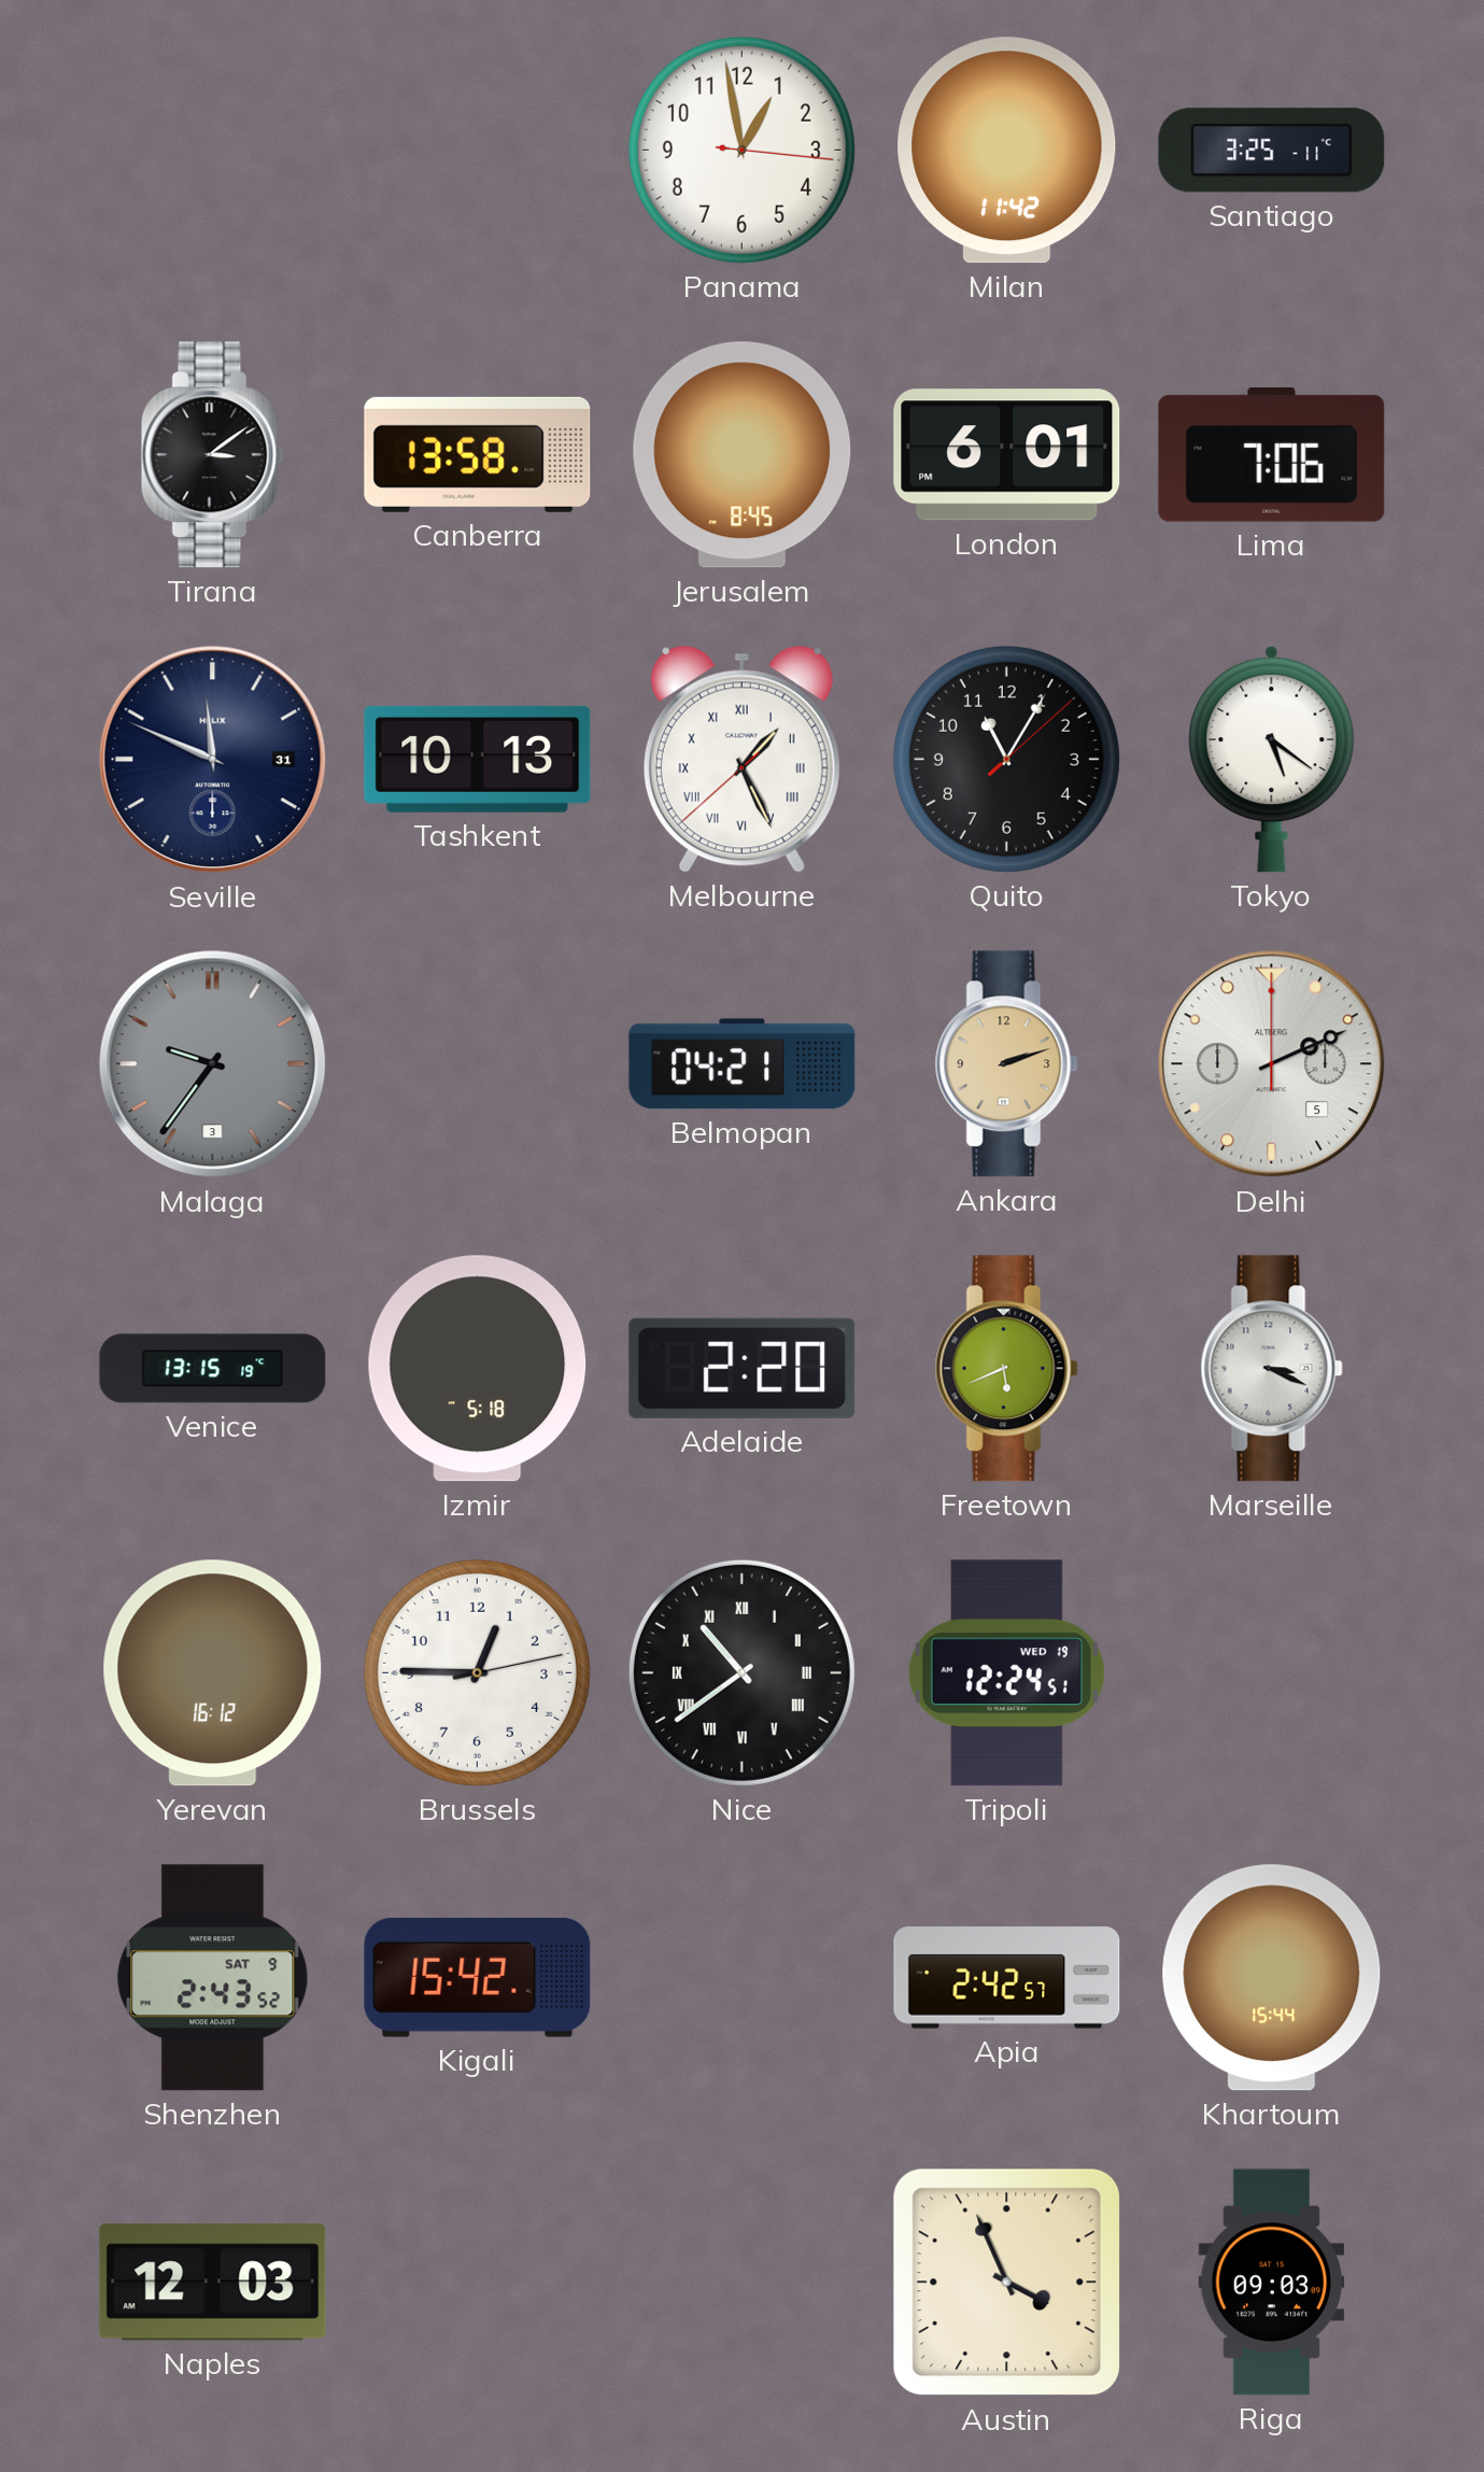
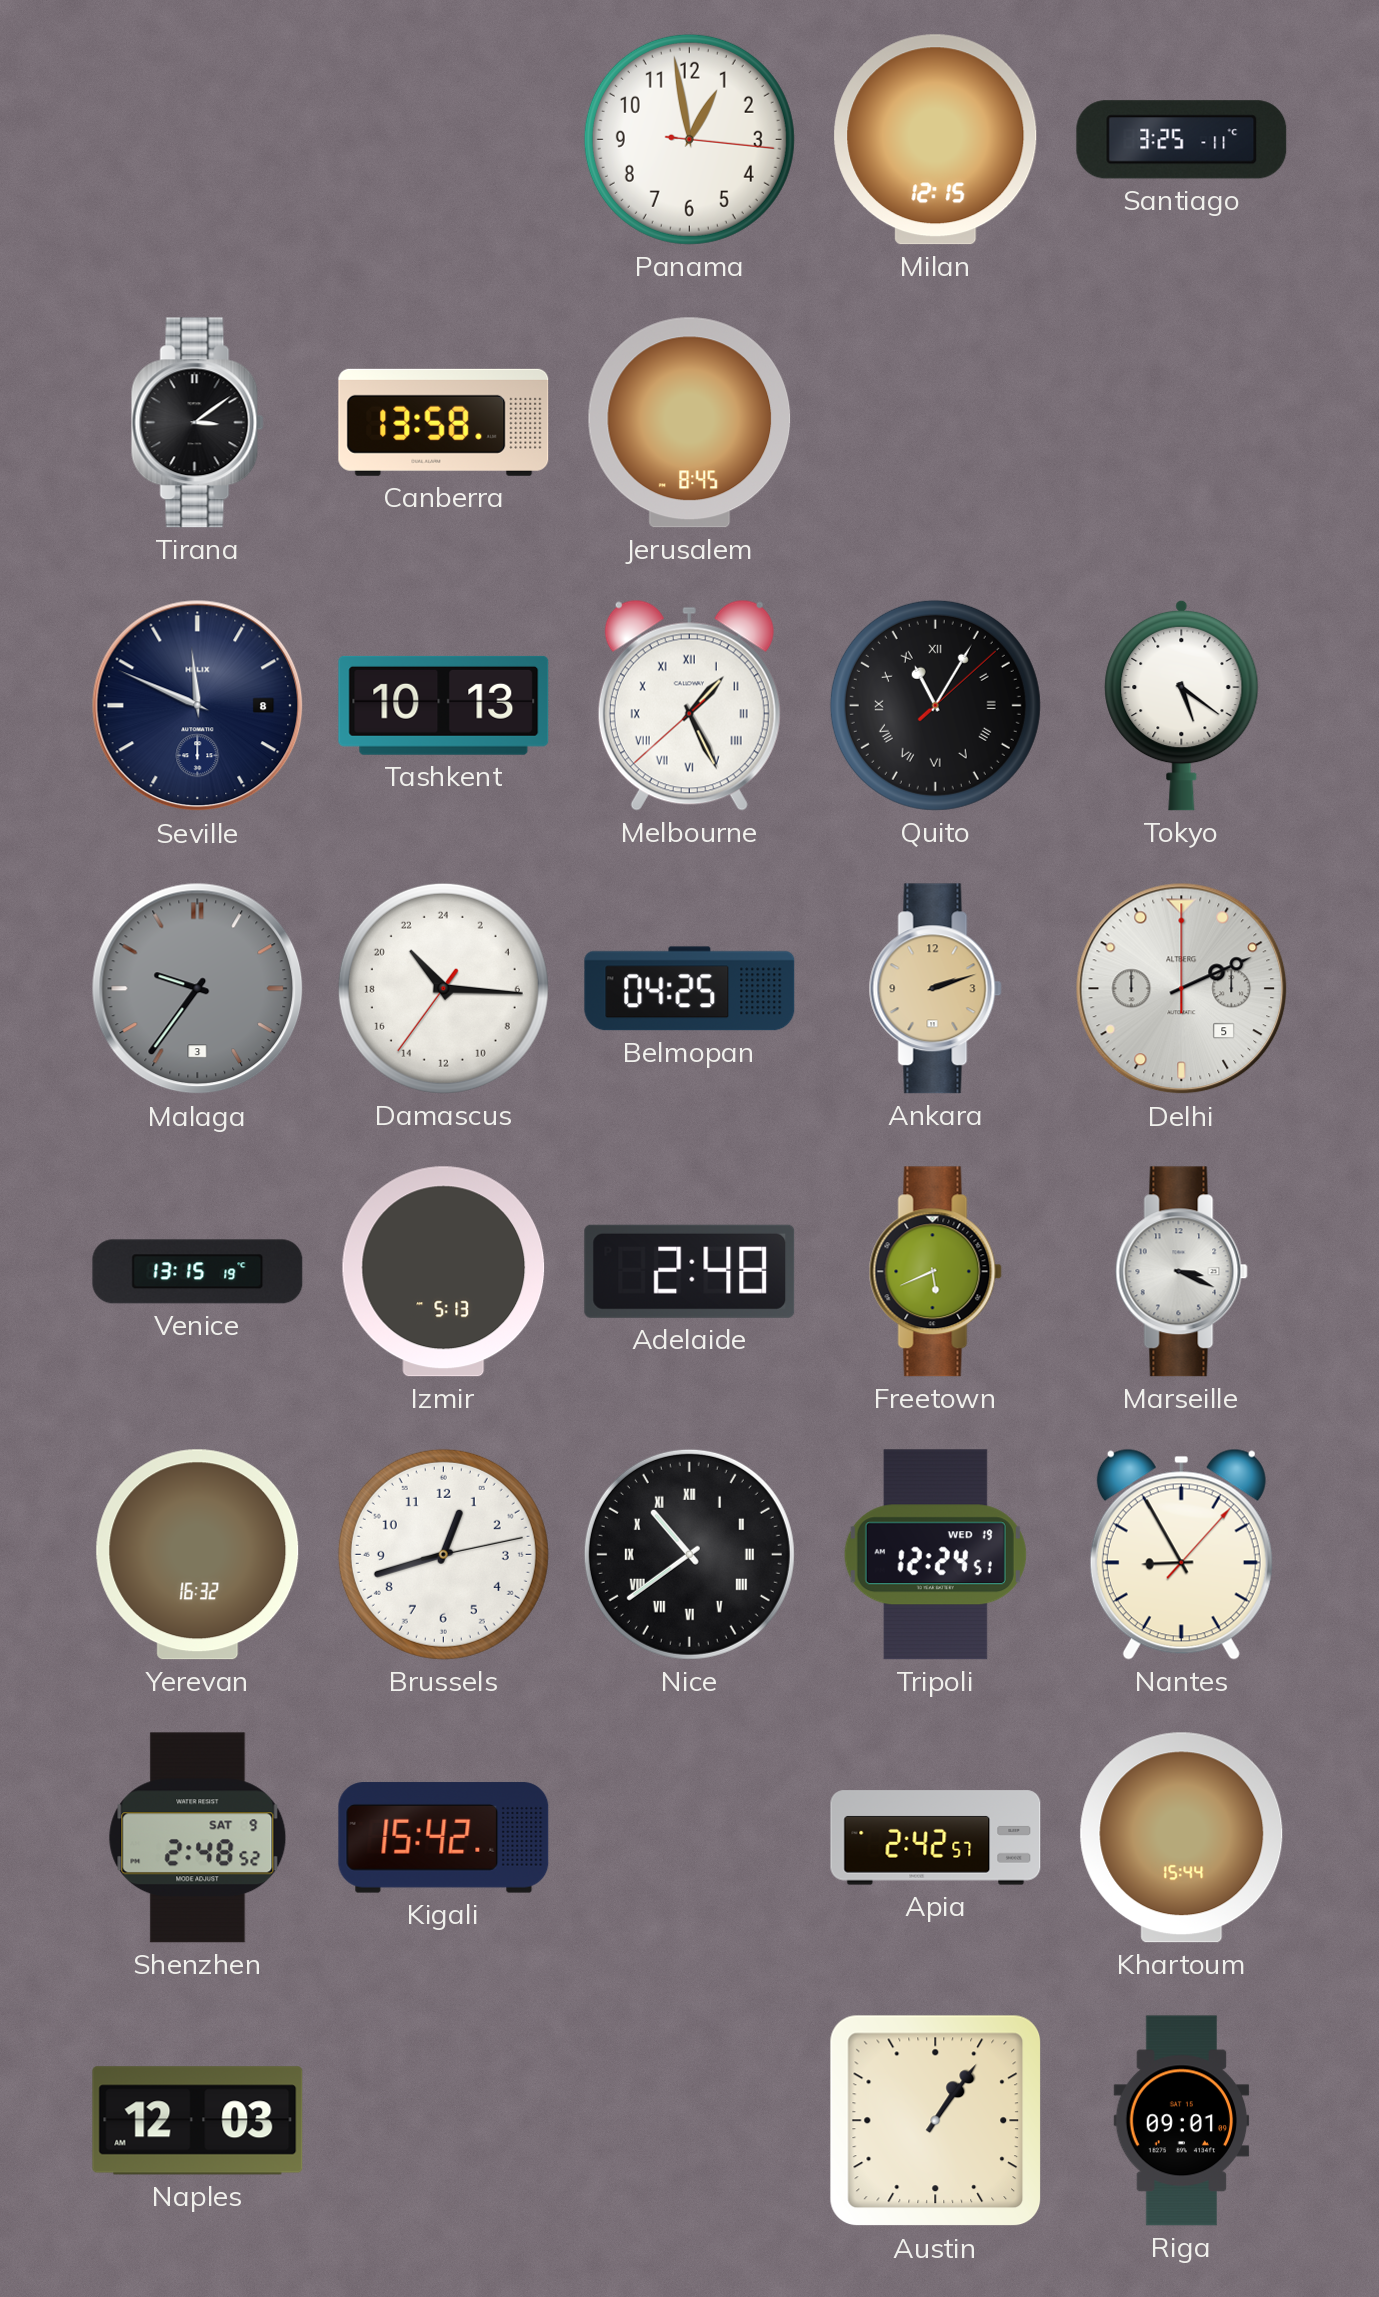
Milan: 11:42 -> 12:15
London: 6:01 -> none
Lima: 7:06 -> none
Seville date: 31 -> 8
Quito numerals: Arabic -> Roman
Damascus: none -> 21:15
Belmopan: 04:21 -> 04:25
Izmir: 5:18 -> 5:13
Adelaide: 2:20 -> 2:48
Yerevan: 16:12 -> 16:32
Brussels: 12:45 -> 12:42
Nantes: none -> 8:55
Shenzhen: 2:43 -> 2:48
Austin: 3:56 -> 1:06
Riga: 09:03 -> 09:01
